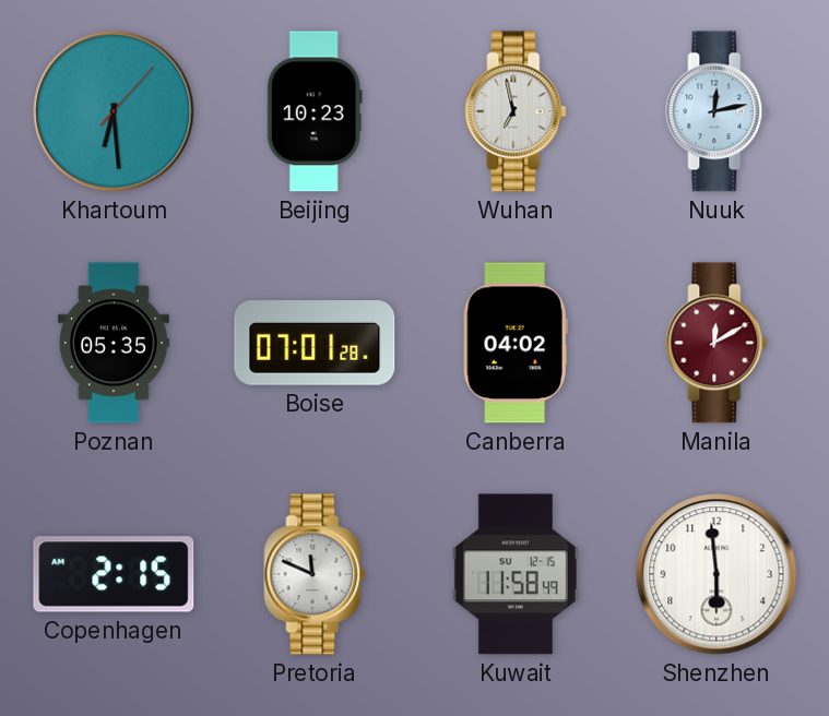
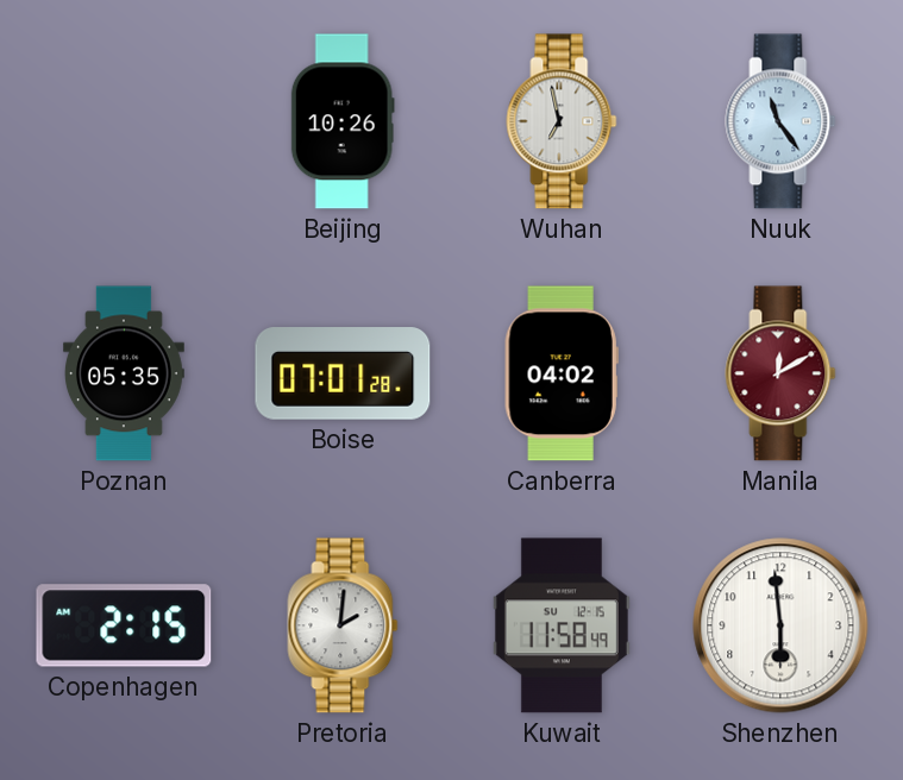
Khartoum: 6:29 -> none
Beijing: 10:23 -> 10:26
Nuuk: 12:13 -> 11:24
Pretoria: 11:49 -> 2:01
